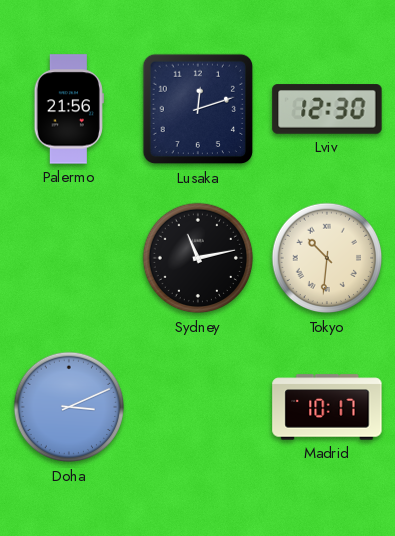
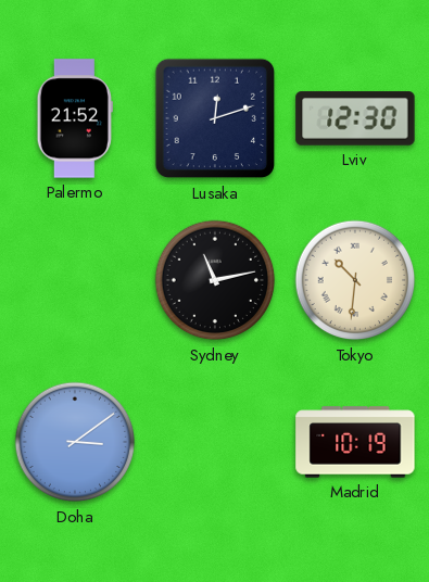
Palermo: 21:56 -> 21:52
Doha: 3:11 -> 3:09
Madrid: 10:17 -> 10:19
